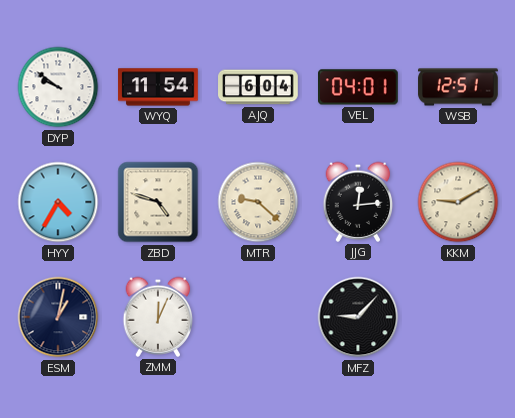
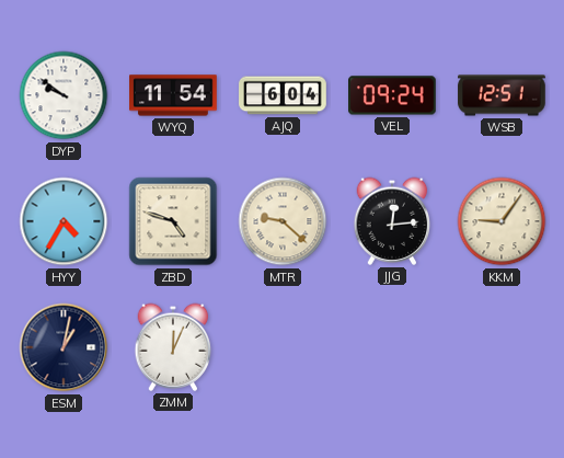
VEL: 04:01 -> 09:24
KKM: 9:10 -> 9:06
MFZ: 9:07 -> none
